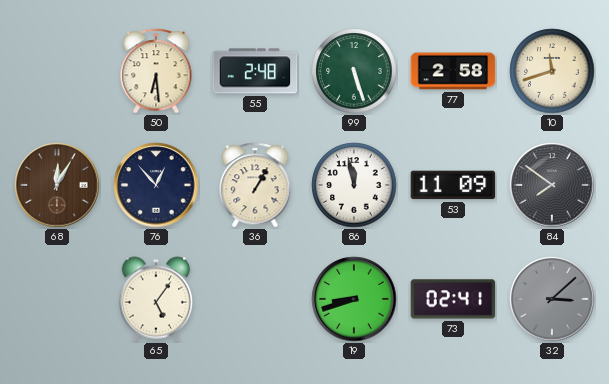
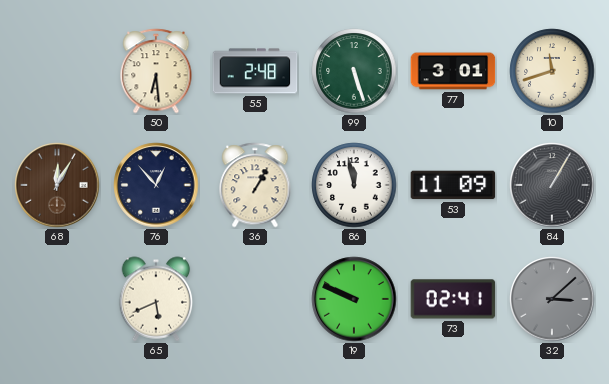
77: 2:58 -> 3:01
84: 7:51 -> 1:05
65: 5:06 -> 5:41
19: 8:42 -> 9:49
